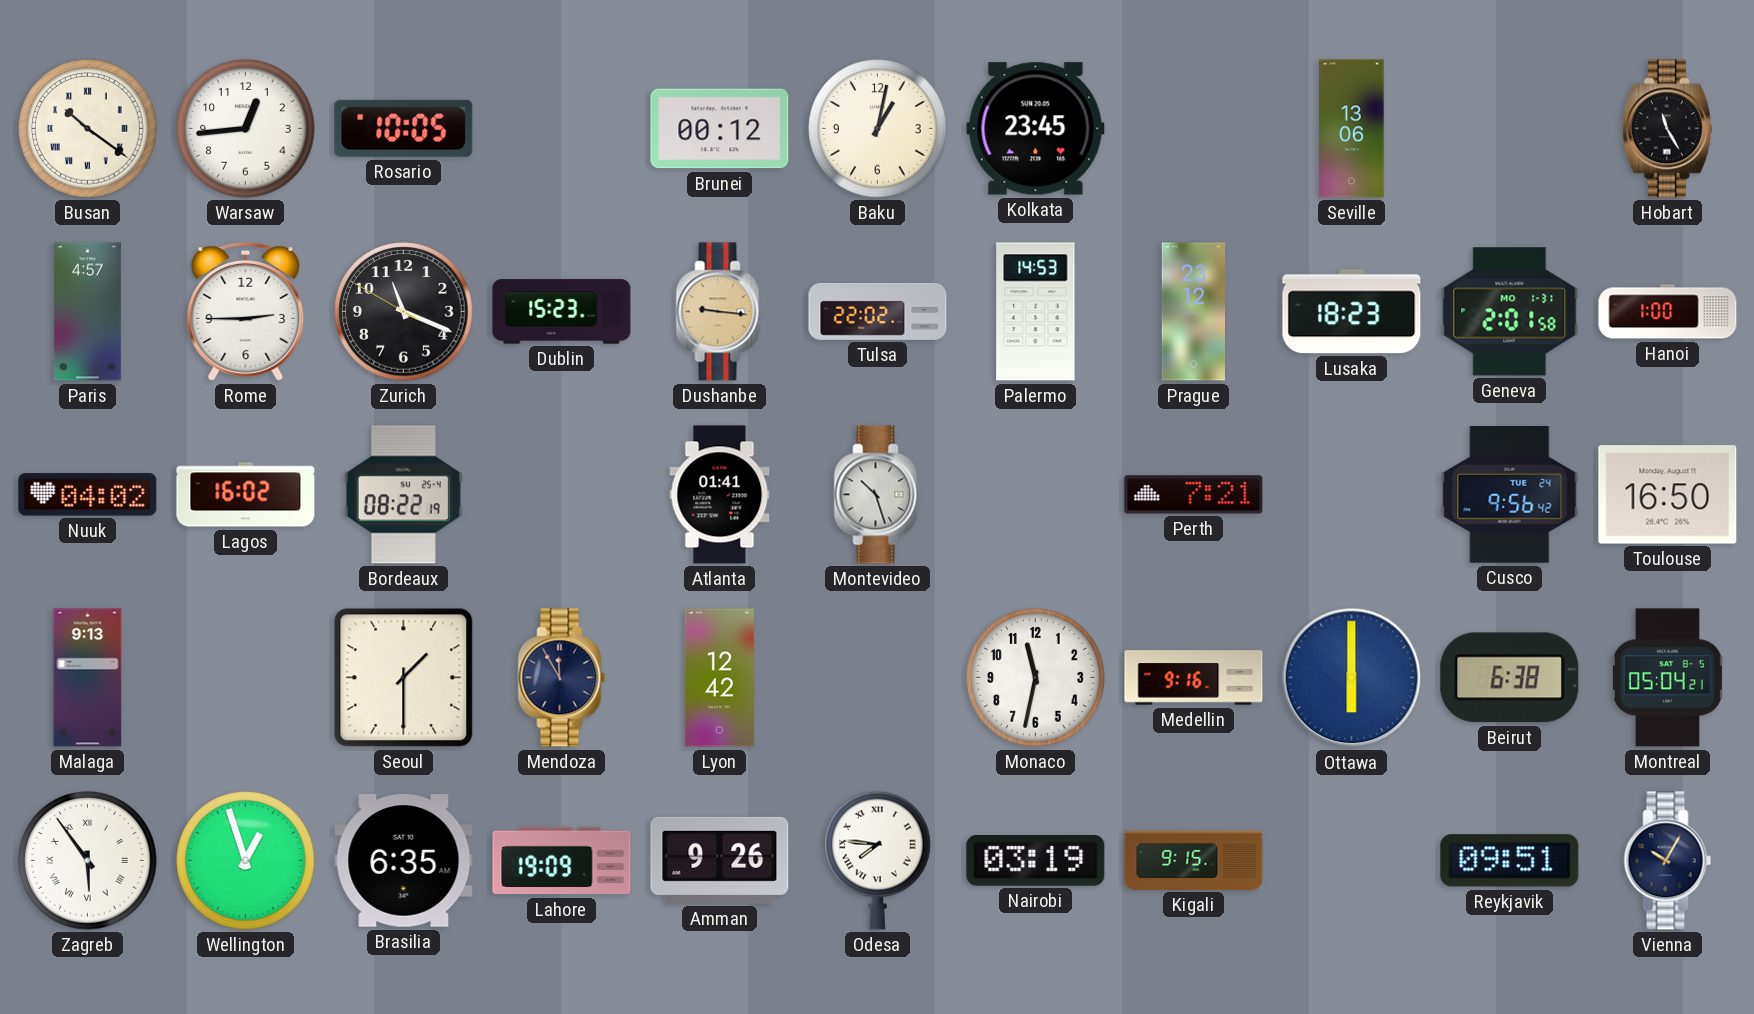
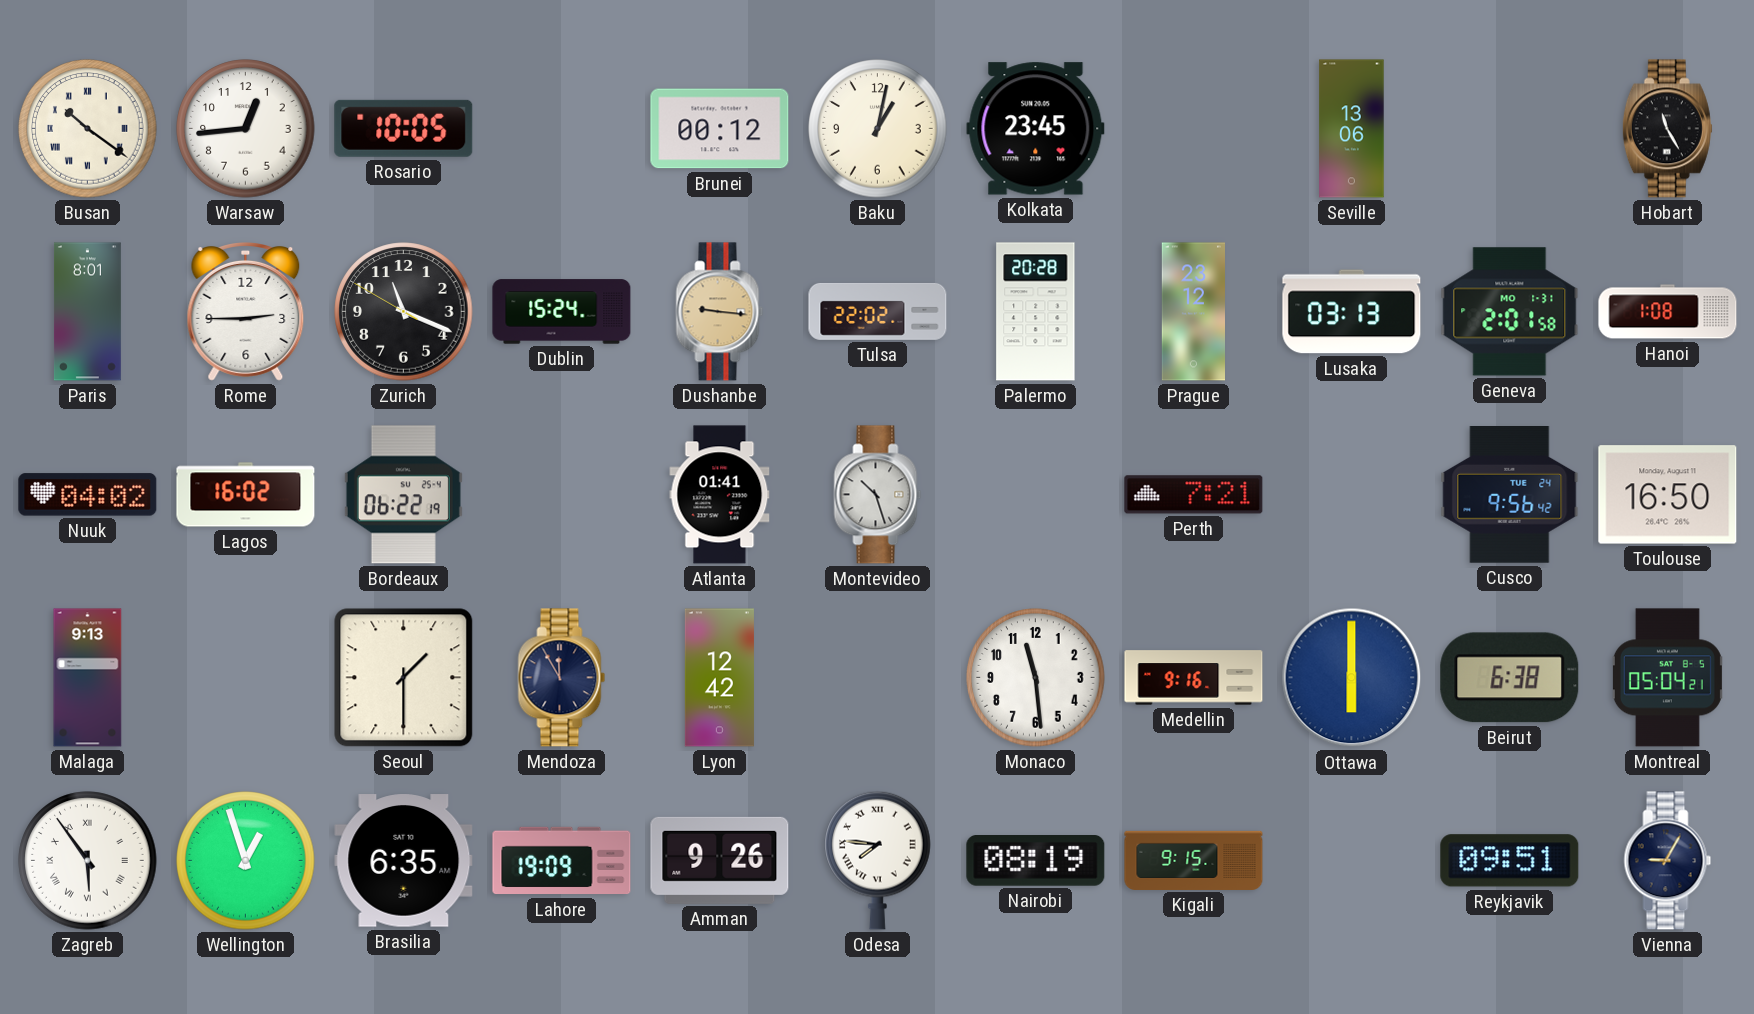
Paris: 4:57 -> 8:01
Dublin: 15:23 -> 15:24
Palermo: 14:53 -> 20:28
Lusaka: 18:23 -> 03:13
Hanoi: 1:00 -> 1:08
Bordeaux: 08:22 -> 06:22
Monaco: 11:32 -> 11:29
Nairobi: 03:19 -> 08:19
Vienna: 10:05 -> 9:05
